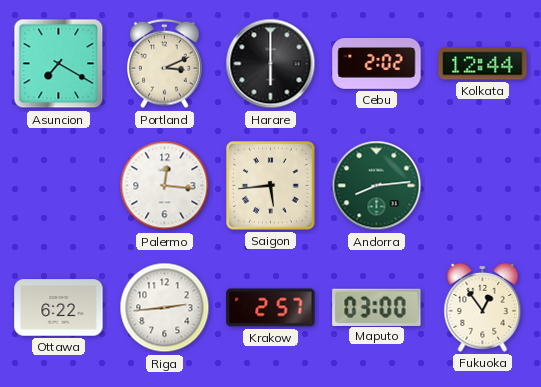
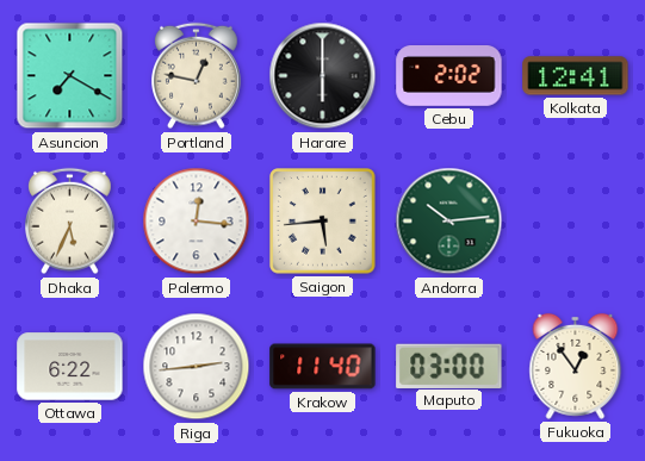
Portland: 3:11 -> 12:47
Kolkata: 12:44 -> 12:41
Dhaka: none -> 5:34
Andorra: 8:14 -> 10:14
Krakow: 2:57 -> 11:40
